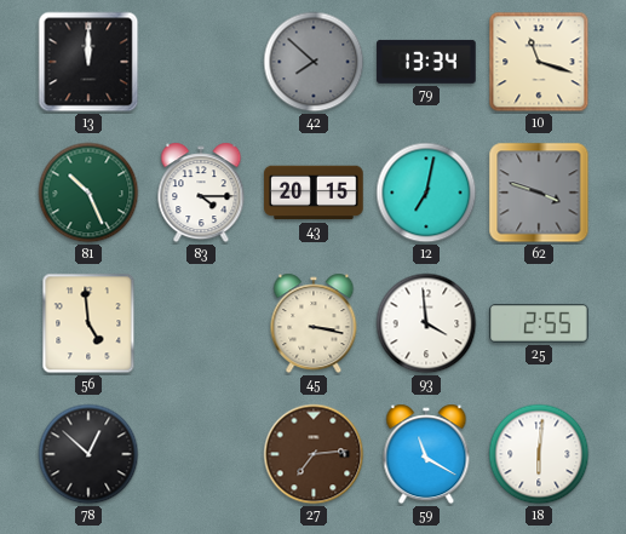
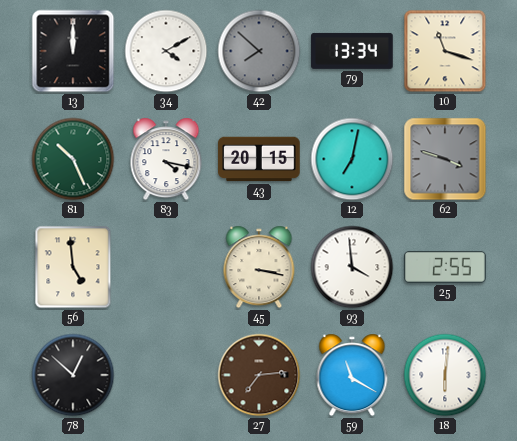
34: none -> 4:10
83: 4:15 -> 4:17
